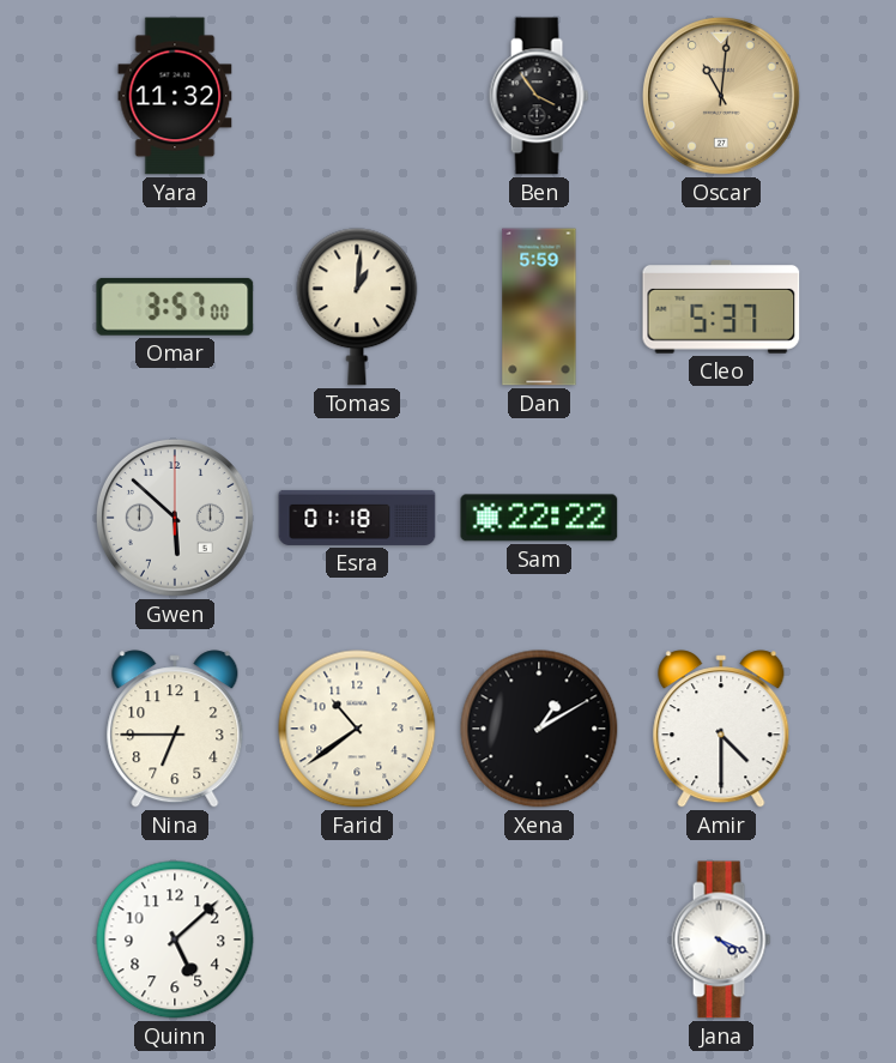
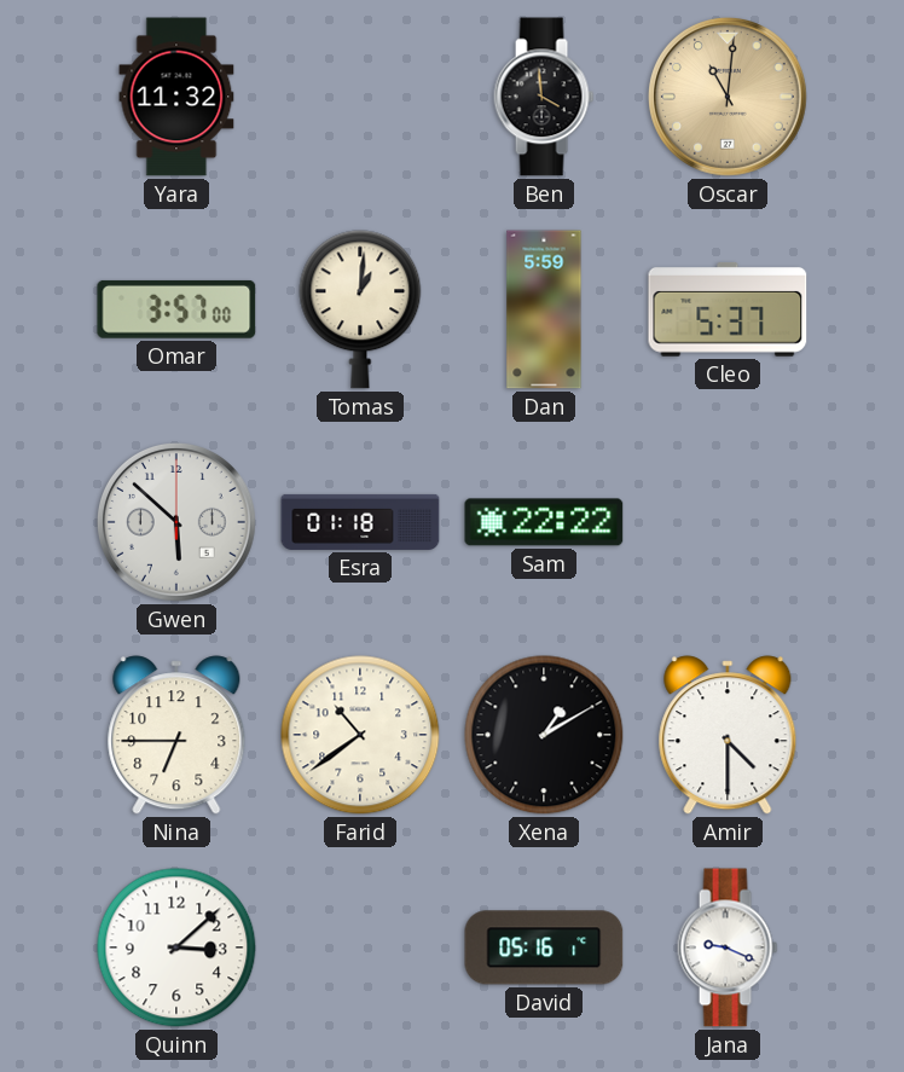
Ben: 3:54 -> 3:59
Quinn: 5:08 -> 3:08
David: none -> 05:16
Jana: 4:19 -> 9:19
